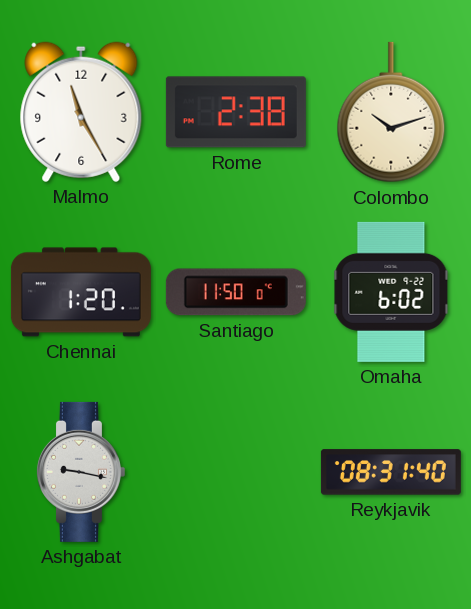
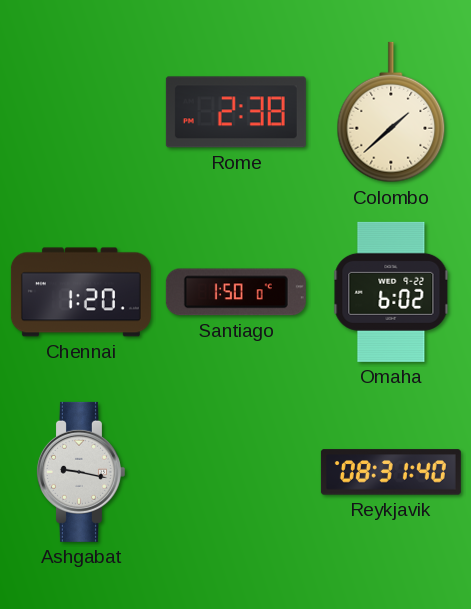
Malmo: 11:25 -> none
Colombo: 10:12 -> 1:38
Santiago: 11:50 -> 1:50
